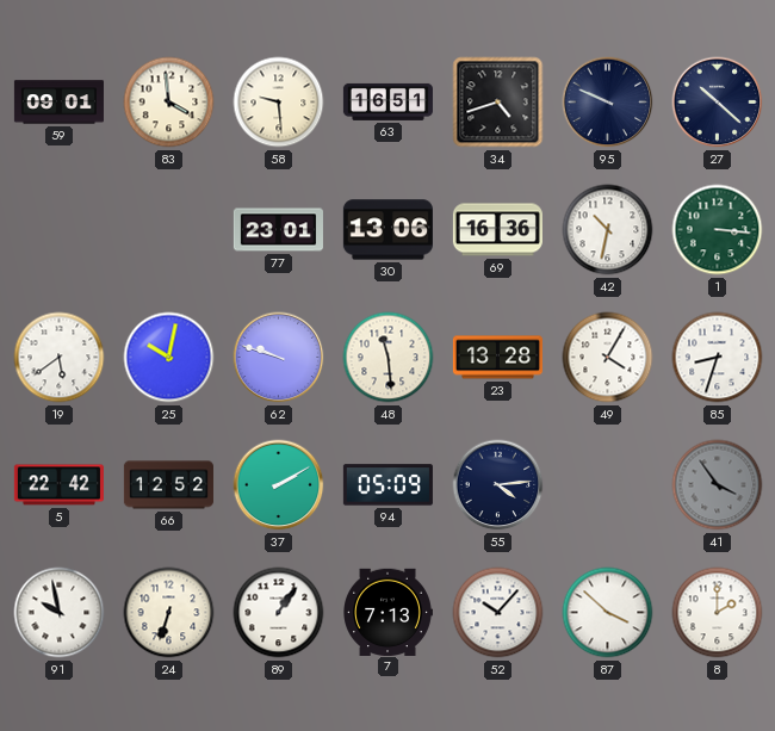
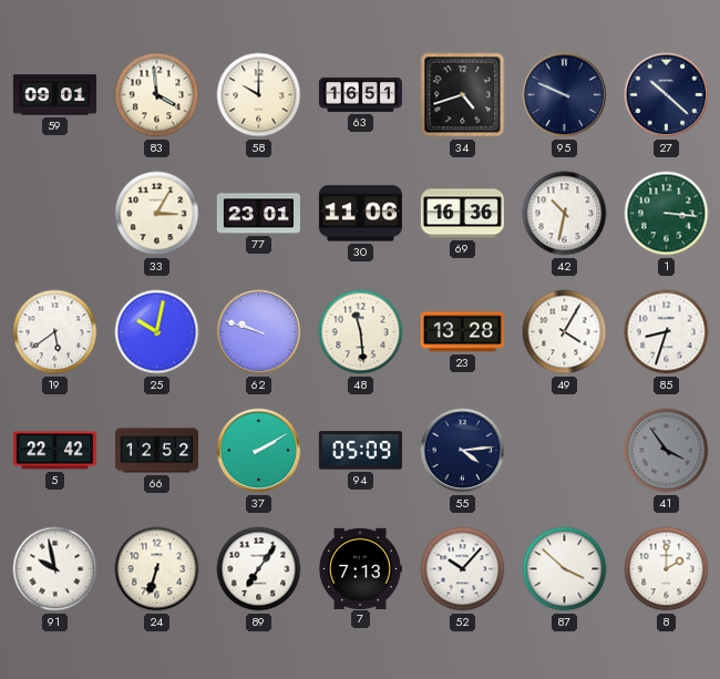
58: 9:29 -> 10:00
33: none -> 3:05
30: 13:06 -> 11:06
89: 1:06 -> 7:06
